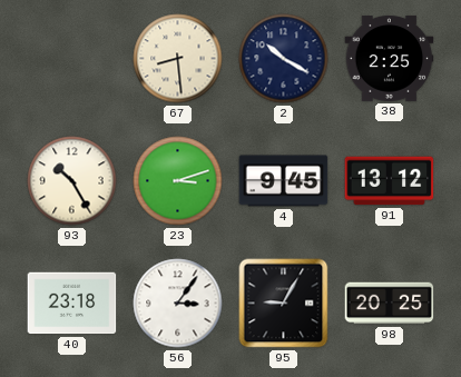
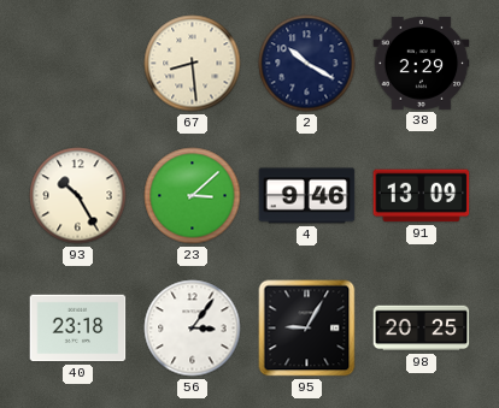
38: 2:25 -> 2:29
23: 3:12 -> 3:08
4: 9:45 -> 9:46
91: 13:12 -> 13:09
